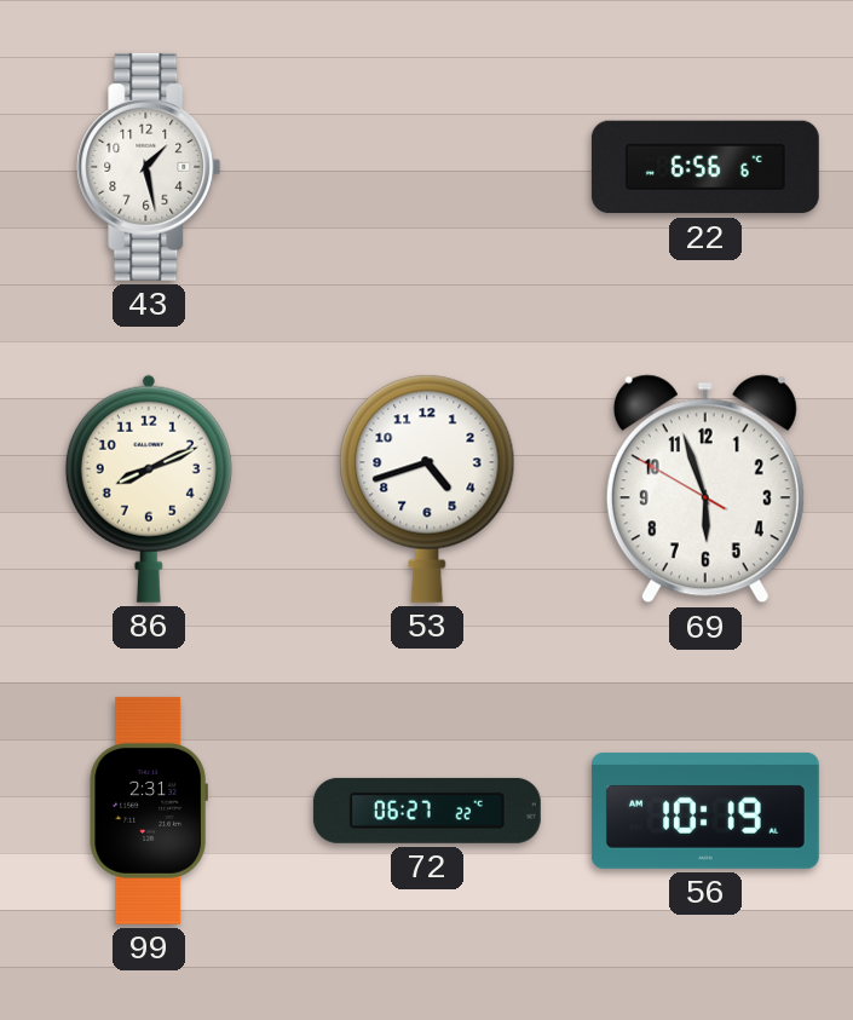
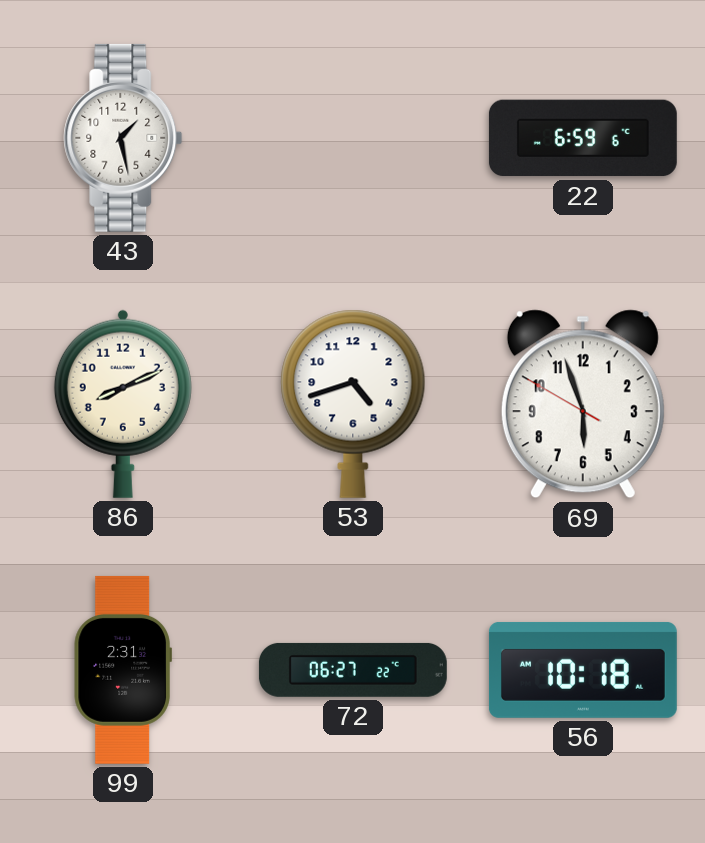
22: 6:56 -> 6:59
56: 10:19 -> 10:18
